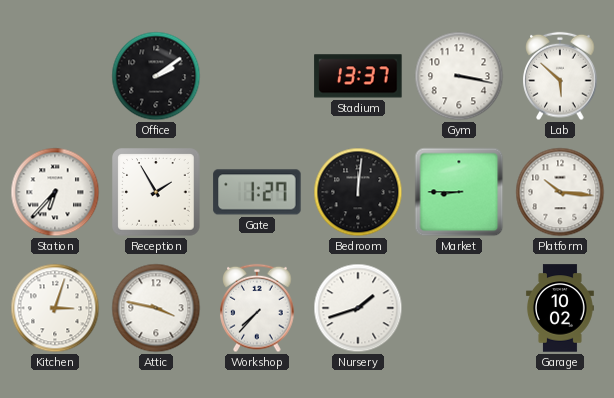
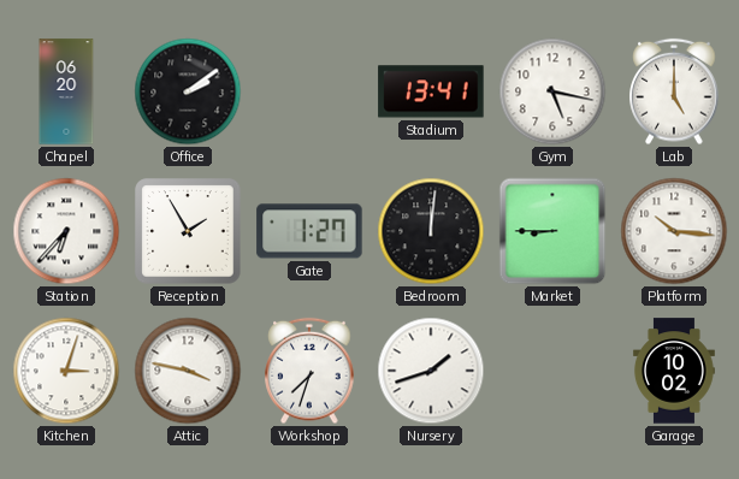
Chapel: none -> 06:20
Stadium: 13:37 -> 13:41
Gym: 3:17 -> 5:17
Lab: 5:52 -> 5:00
Workshop: 7:37 -> 7:33
